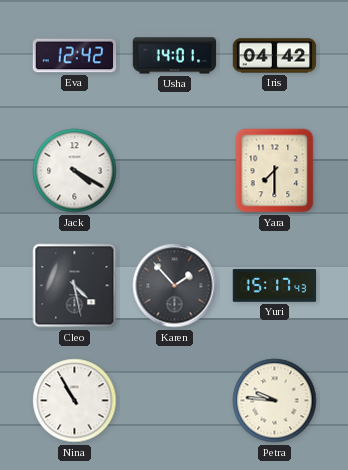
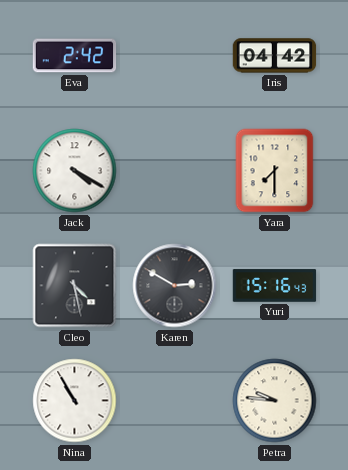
Eva: 12:42 -> 2:42
Usha: 14:01 -> none
Karen: 1:53 -> 2:50
Yuri: 15:17 -> 15:16
